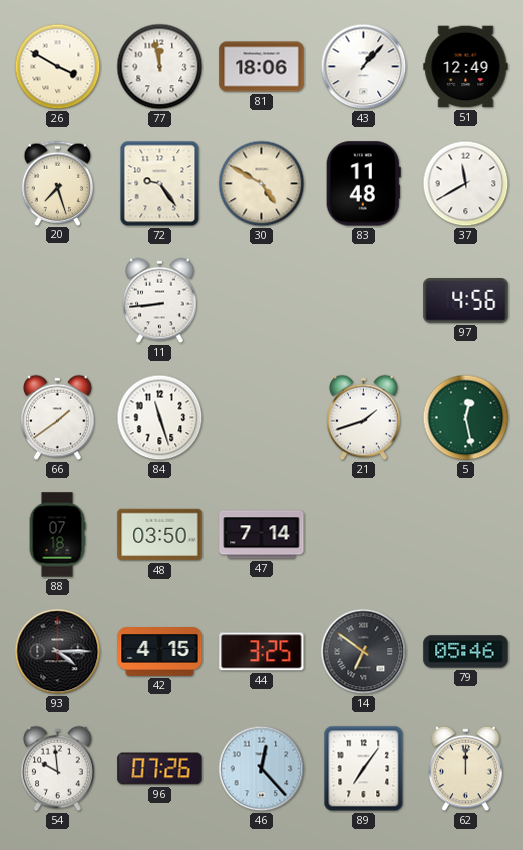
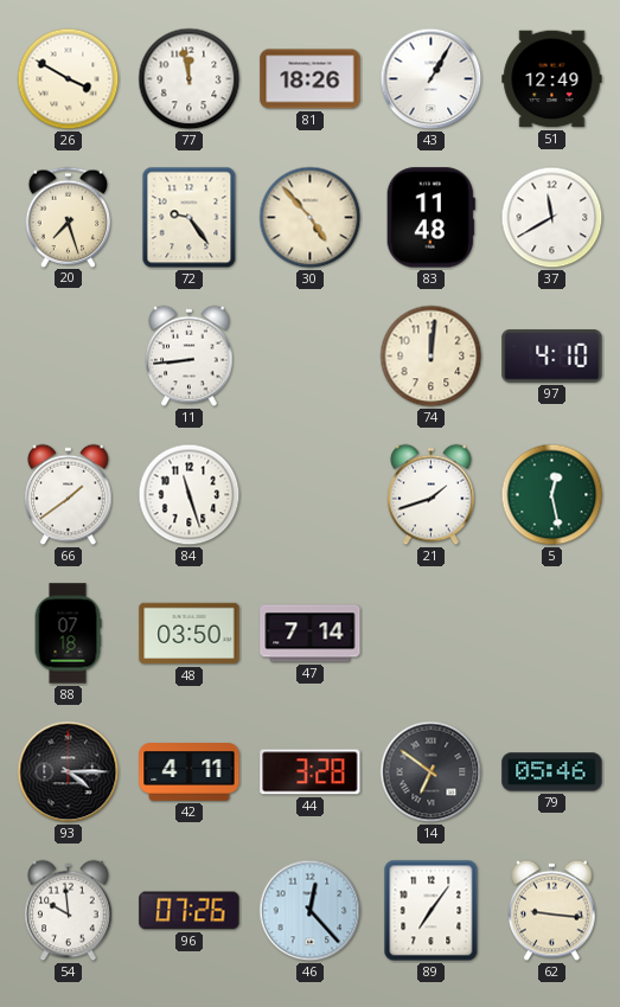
81: 18:06 -> 18:26
43: 1:07 -> 1:05
30: 4:50 -> 4:53
74: none -> 12:01
97: 4:56 -> 4:10
42: 4:15 -> 4:11
44: 3:25 -> 3:28
62: 12:00 -> 9:16
